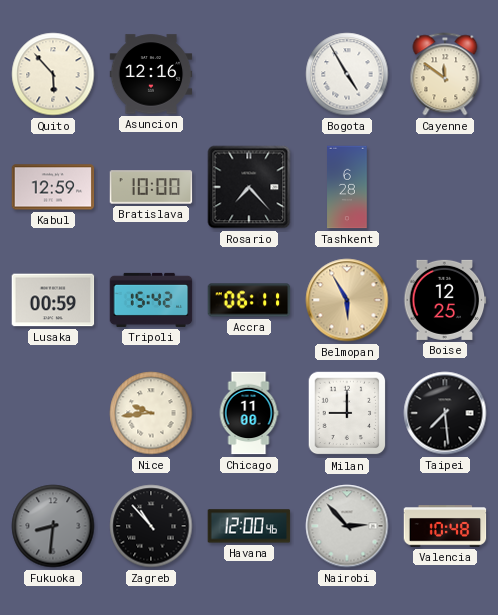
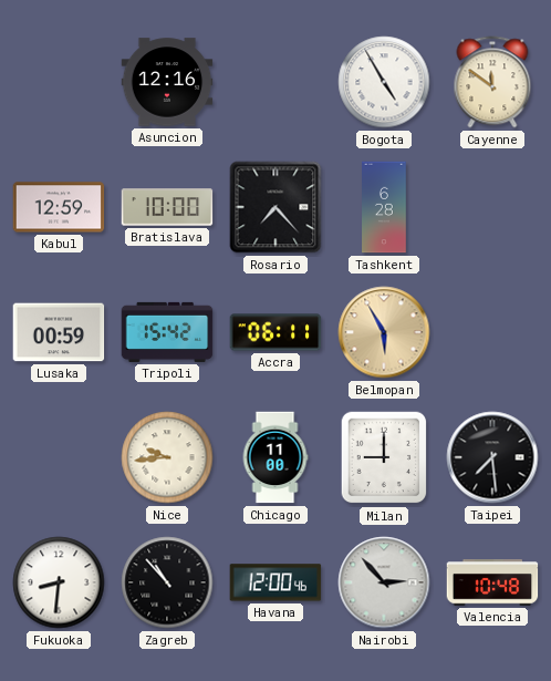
Quito: 5:53 -> none
Boise: 12:25 -> none
Fukuoka dial: grey -> white
